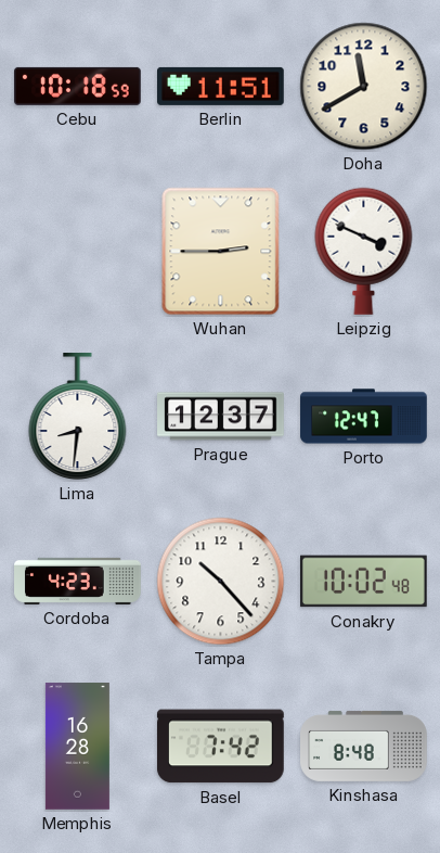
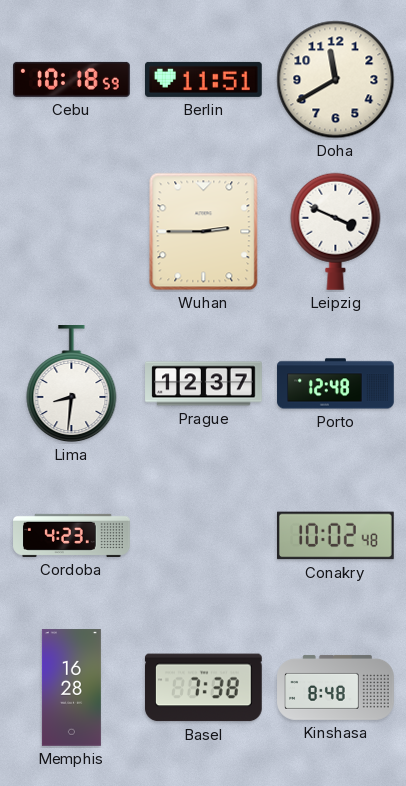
Porto: 12:47 -> 12:48
Tampa: 10:23 -> none
Basel: 7:42 -> 7:38
